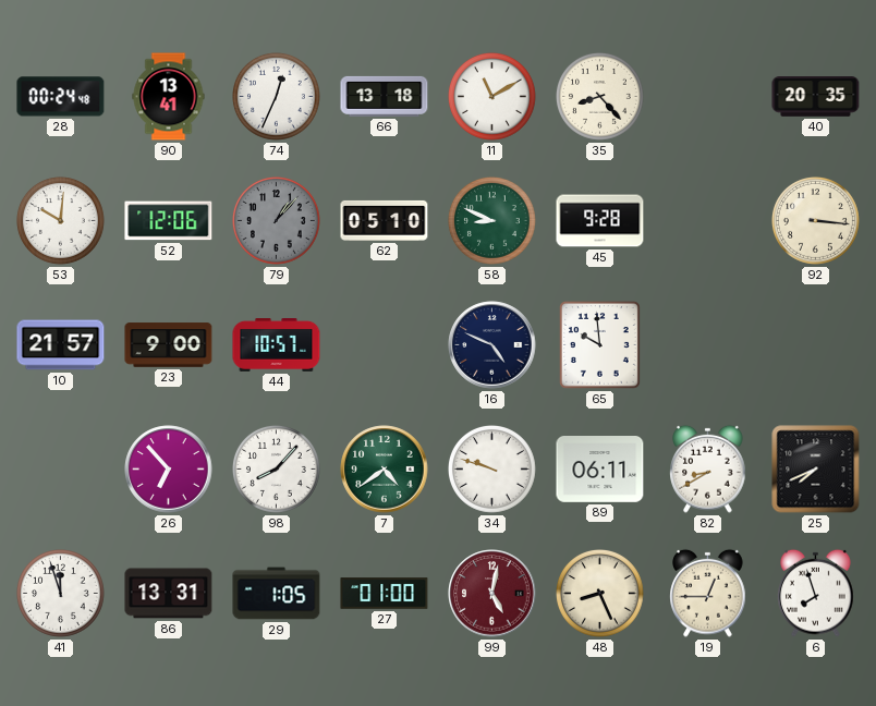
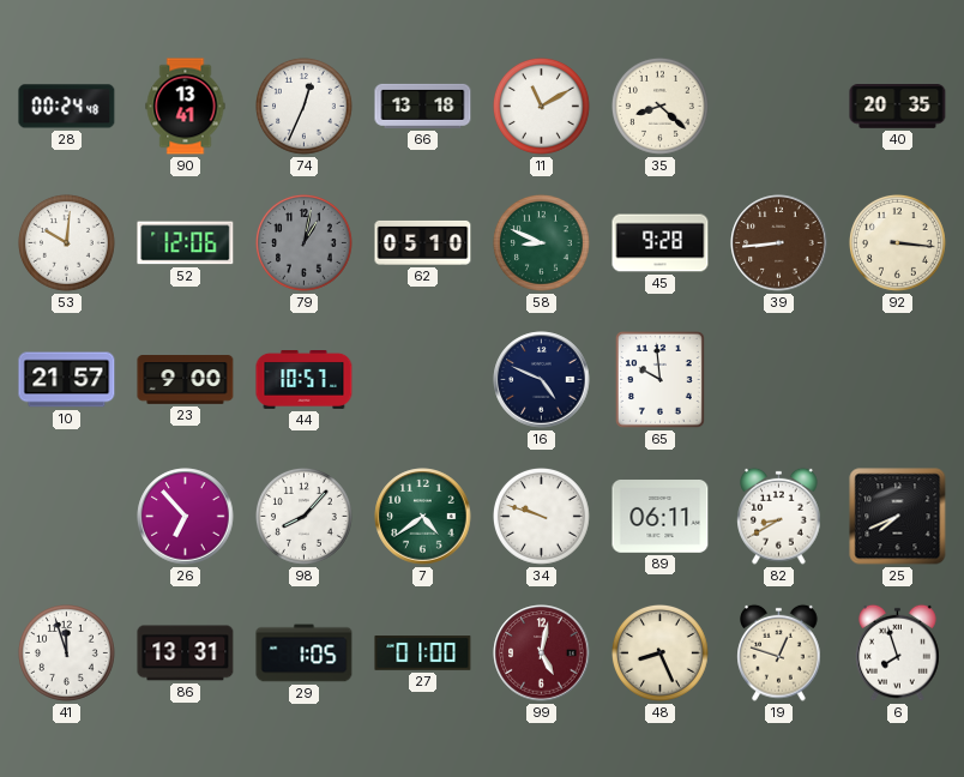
35: 8:23 -> 8:22
79: 1:07 -> 1:02
39: none -> 8:44
19: 12:45 -> 12:48
